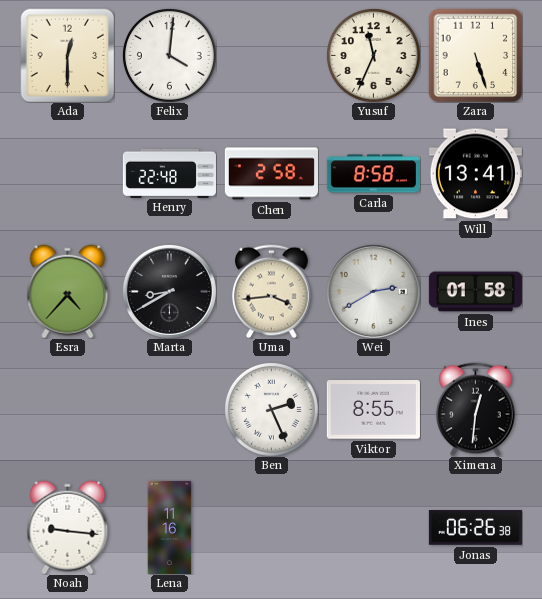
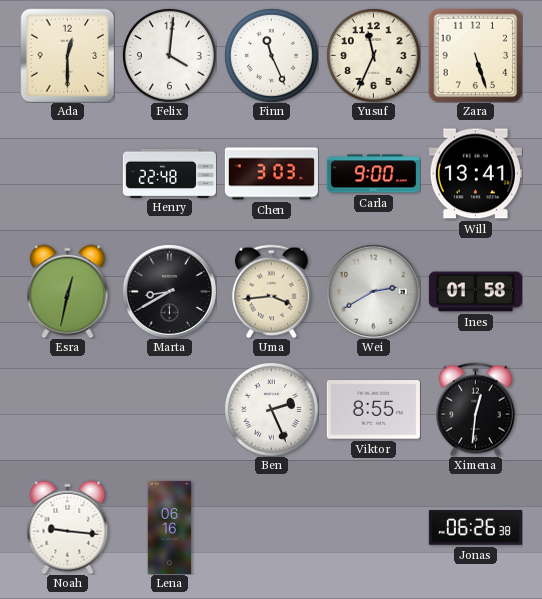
Finn: none -> 11:26
Chen: 2:58 -> 3:03
Carla: 8:58 -> 9:00
Esra: 4:37 -> 12:32
Lena: 11:16 -> 06:16
